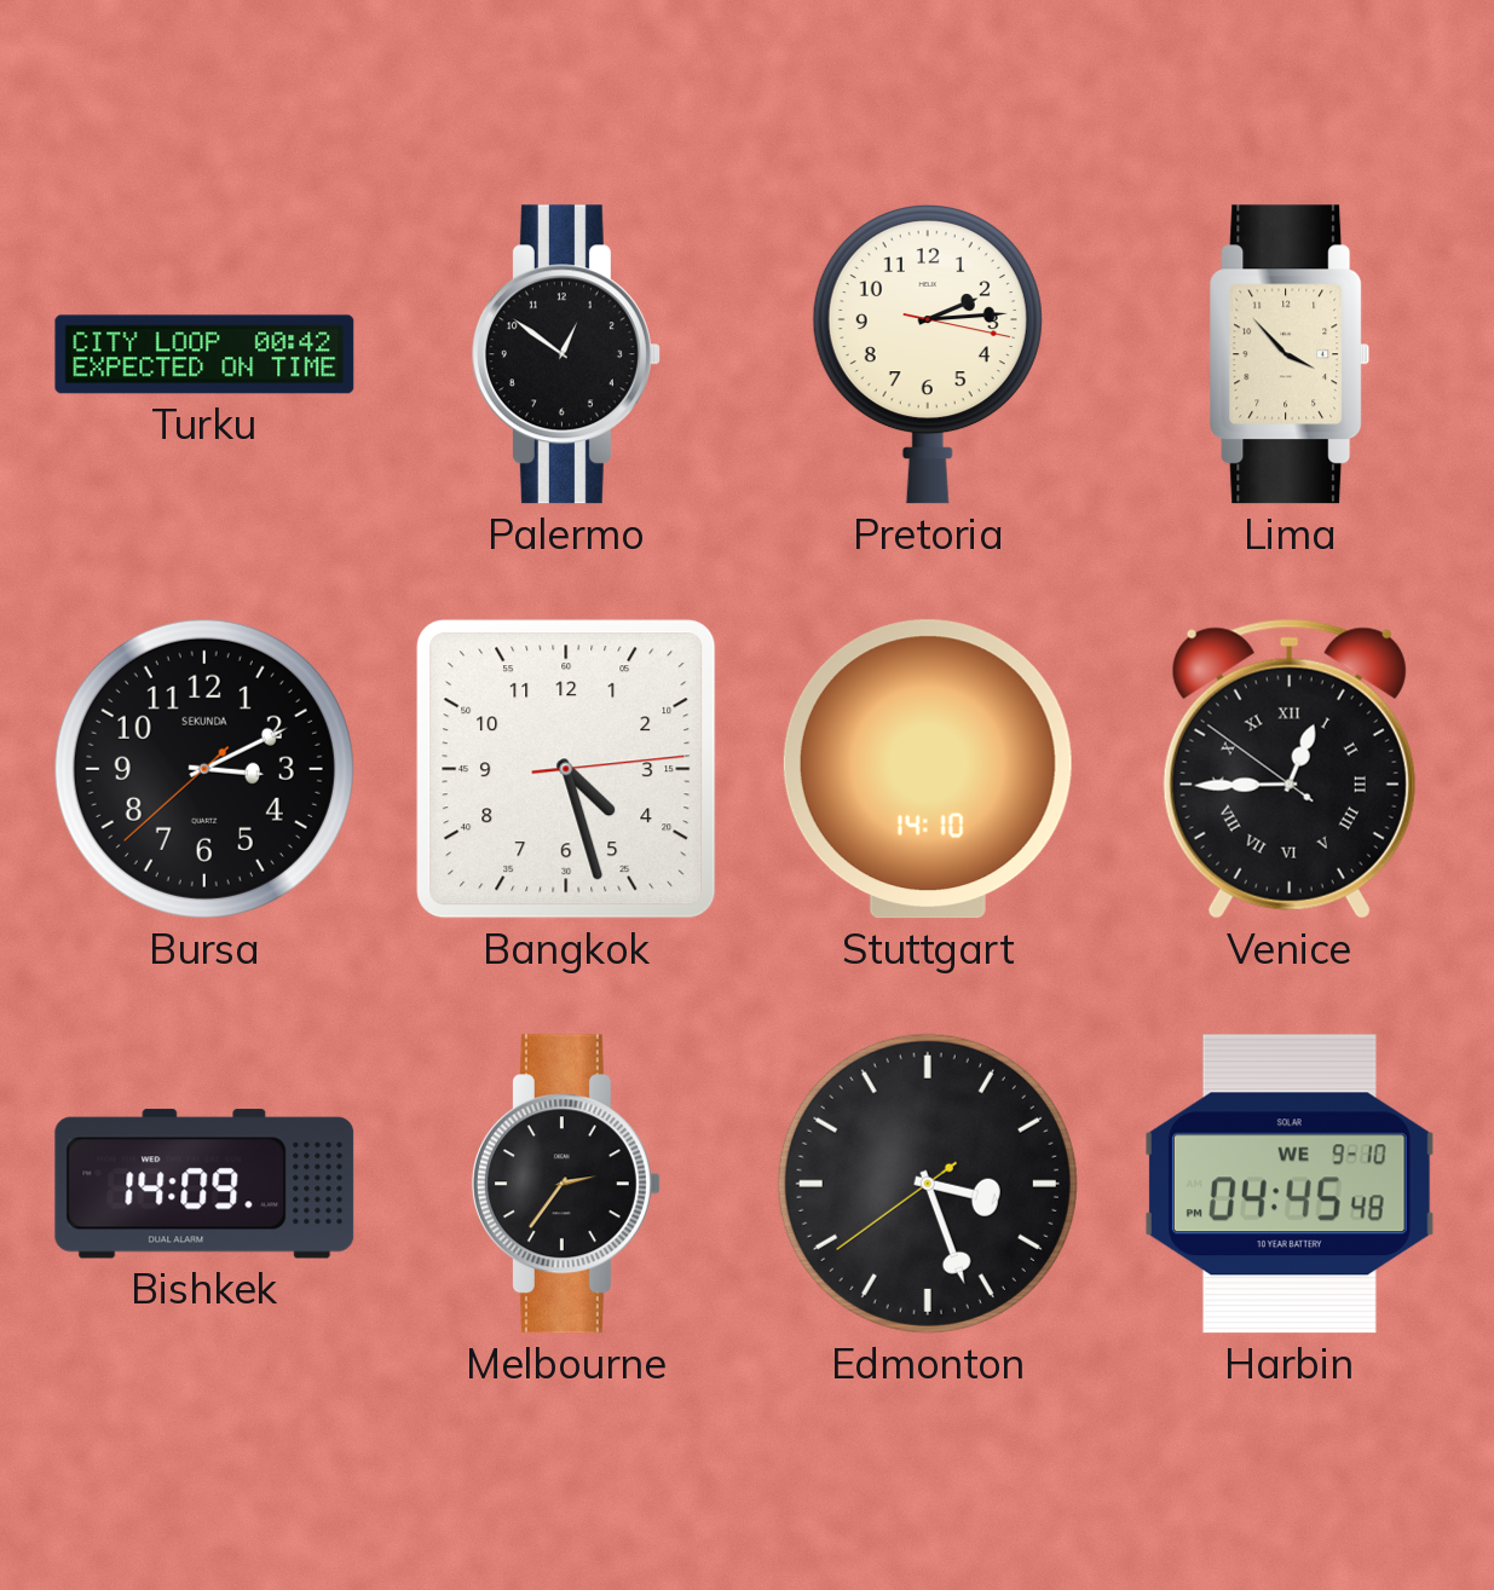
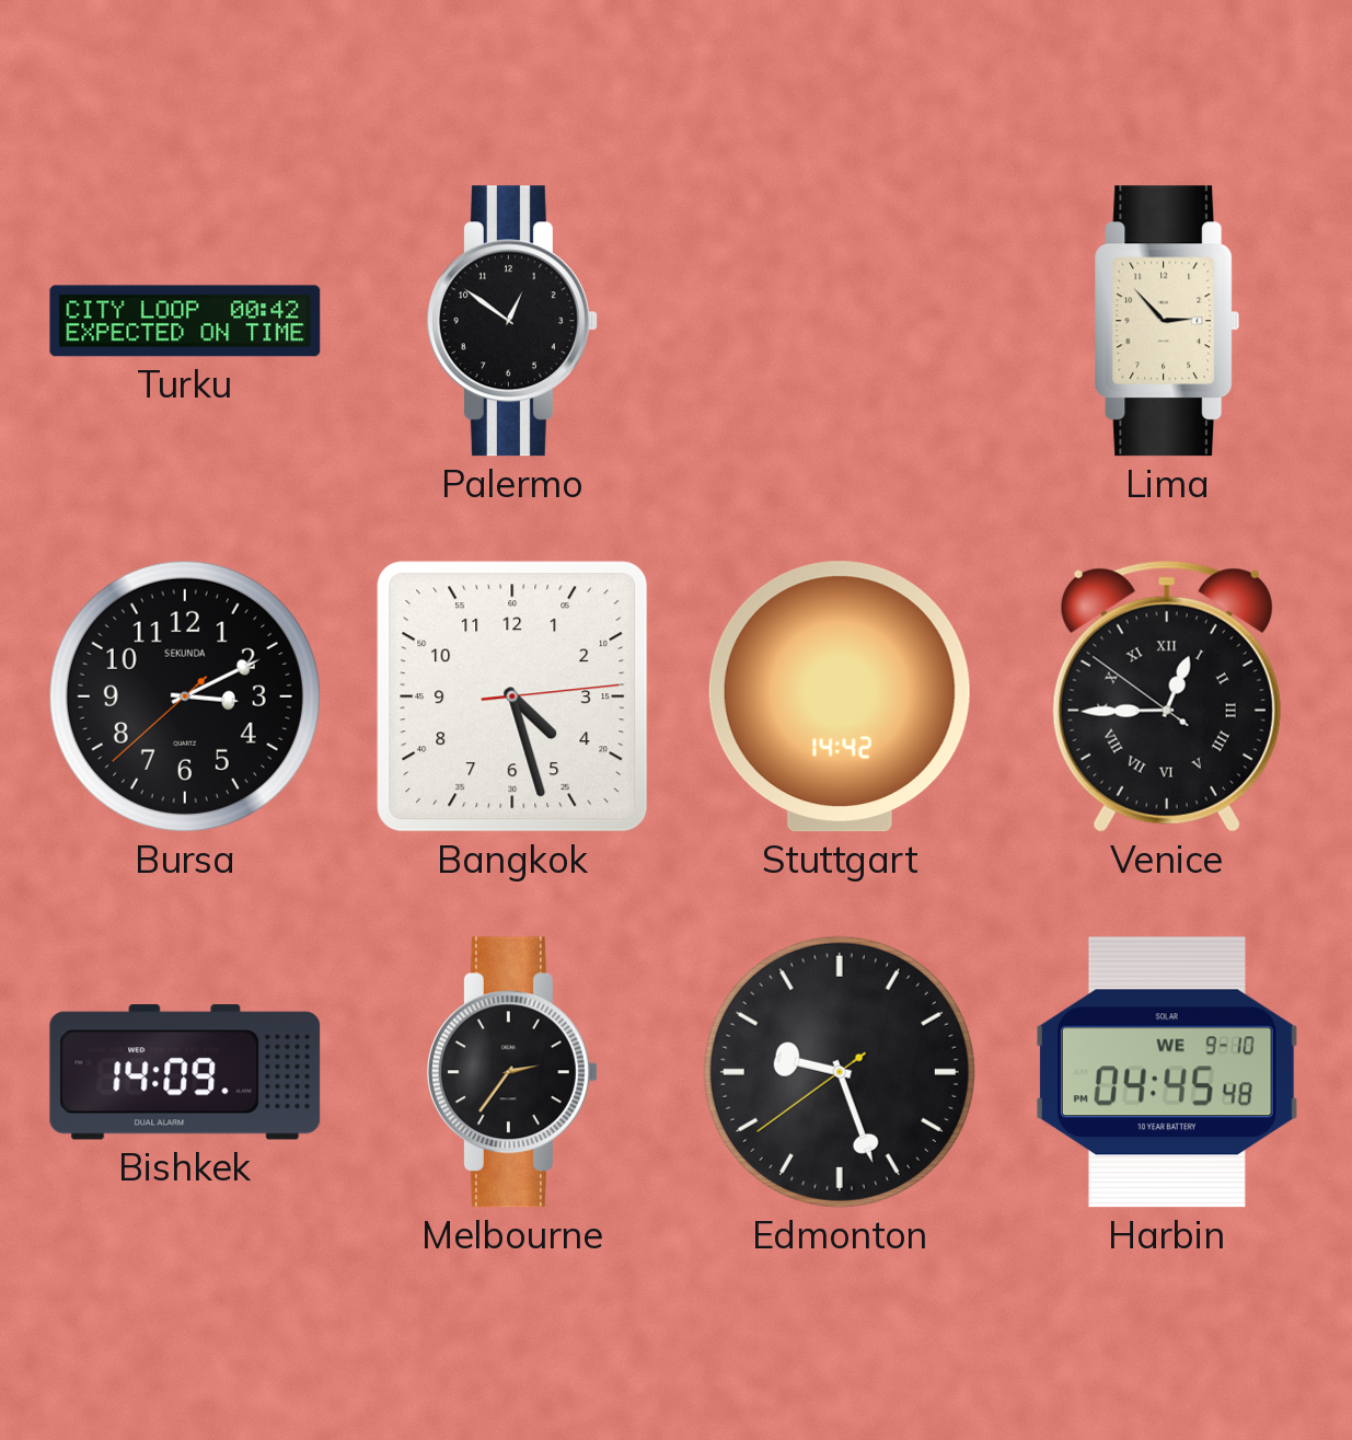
Pretoria: 2:14 -> none
Lima: 3:53 -> 2:53
Stuttgart: 14:10 -> 14:42
Edmonton: 3:26 -> 9:26
